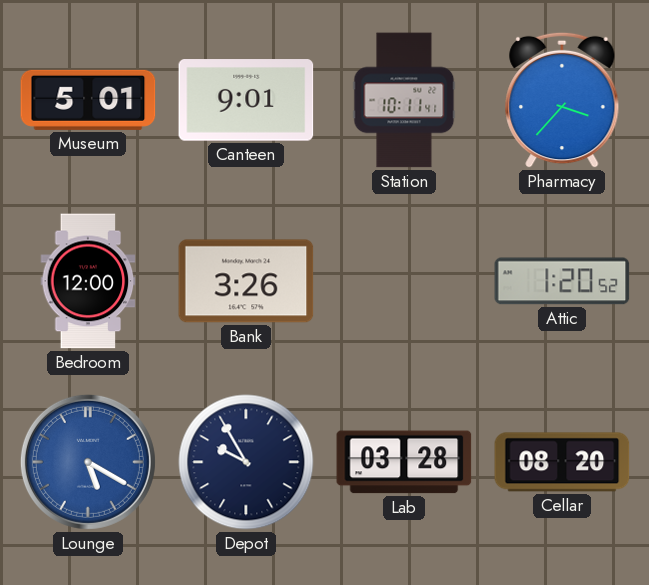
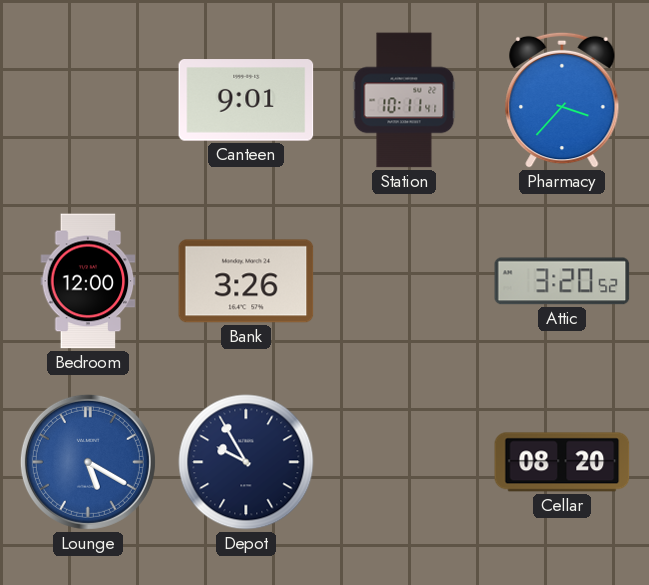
Museum: 5:01 -> none
Attic: 1:20 -> 3:20
Lab: 03:28 -> none
